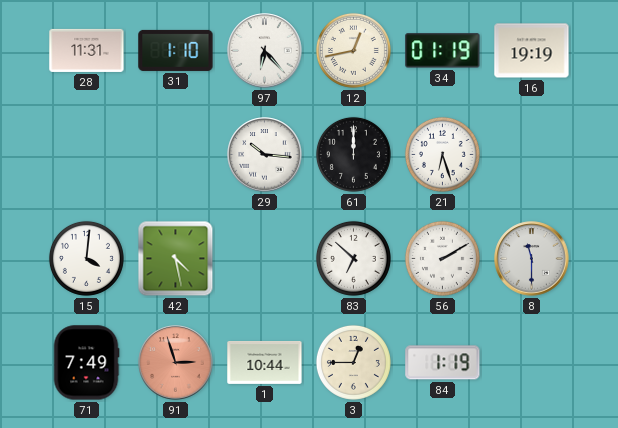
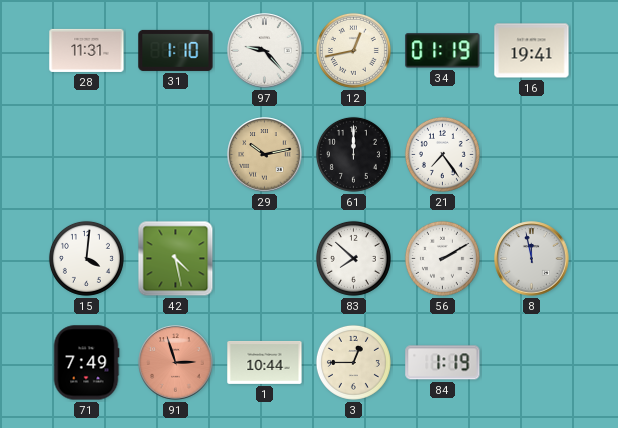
97: 6:23 -> 9:23
16: 19:19 -> 19:41
29: 10:16 -> 10:13
29 dial: white -> champagne
21: 6:27 -> 7:24
83: 6:52 -> 7:52
8: 11:30 -> 11:58
